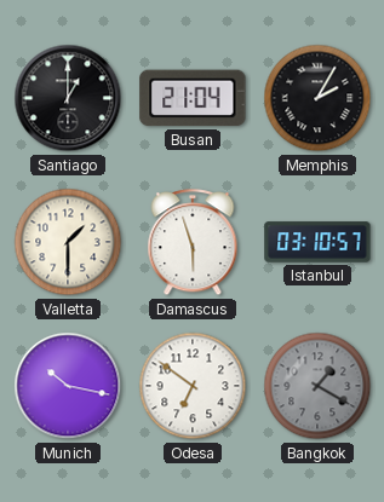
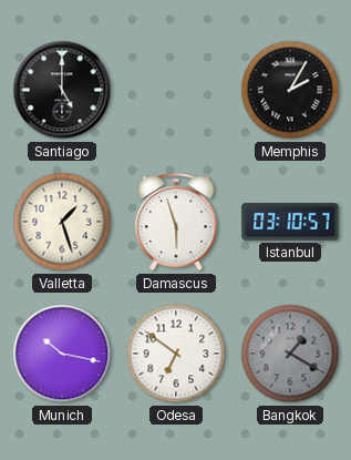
Santiago: 1:00 -> 5:00
Busan: 21:04 -> none
Valletta: 1:30 -> 1:27
